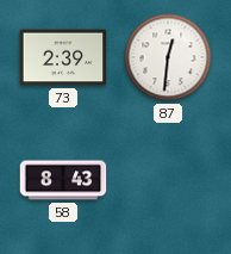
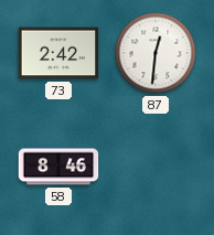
73: 2:39 -> 2:42
58: 8:43 -> 8:46
